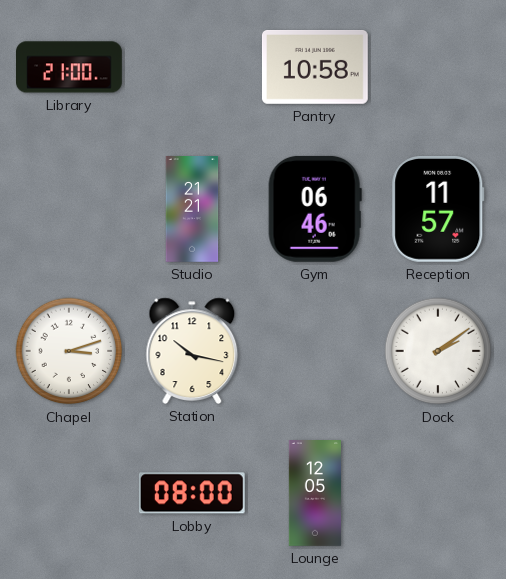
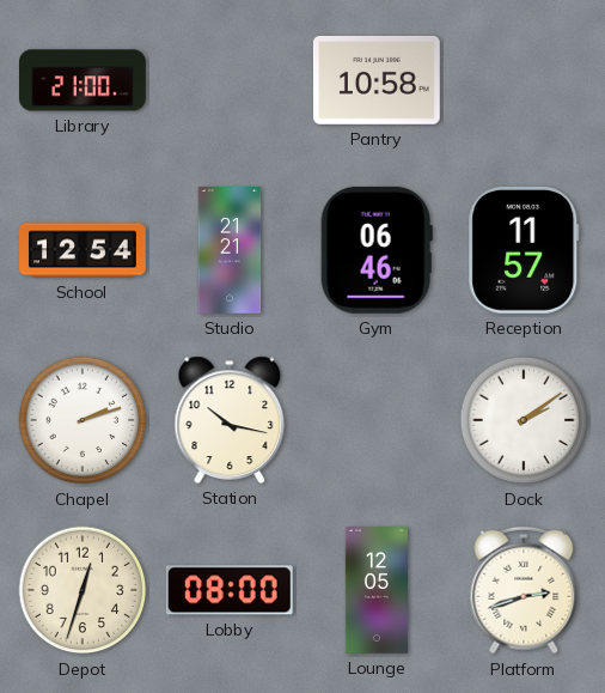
School: none -> 12:54
Chapel: 3:12 -> 2:12
Depot: none -> 12:33
Platform: none -> 2:42
